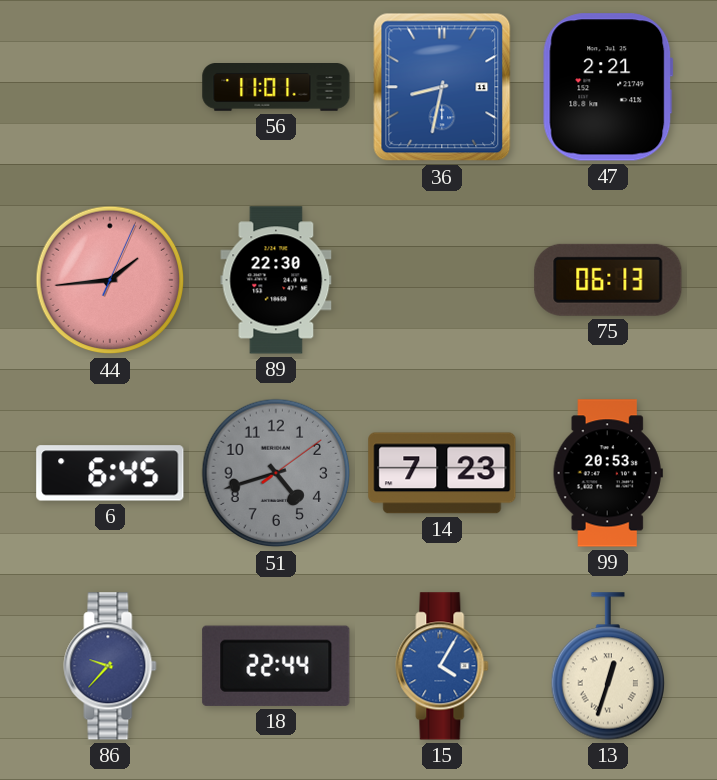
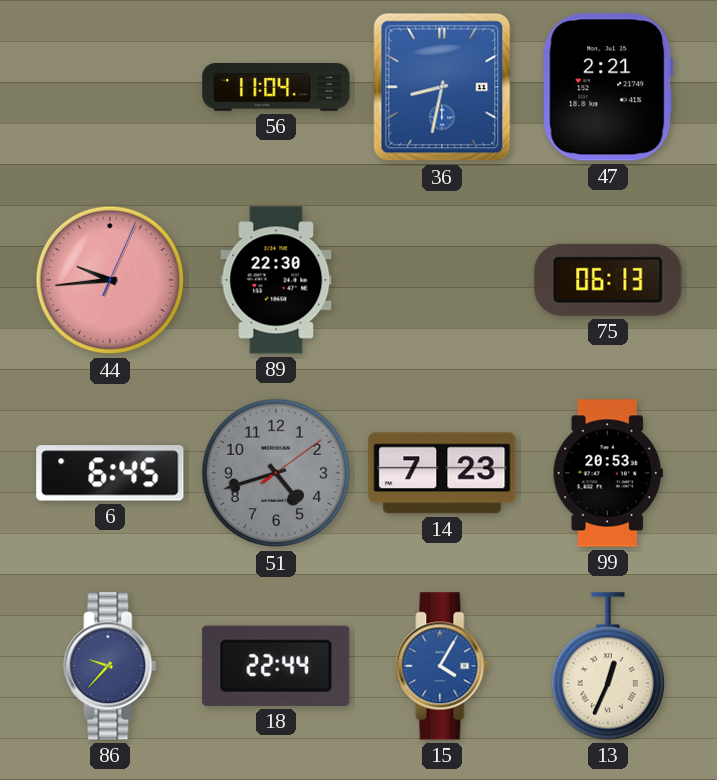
56: 11:01 -> 11:04
44: 1:44 -> 9:44
13: 12:33 -> 12:34
